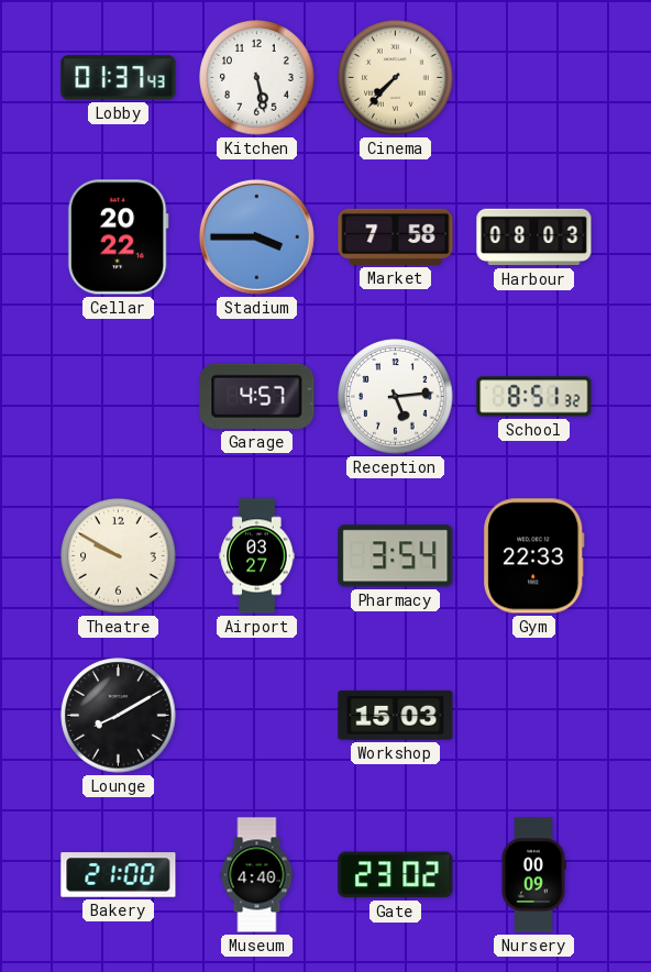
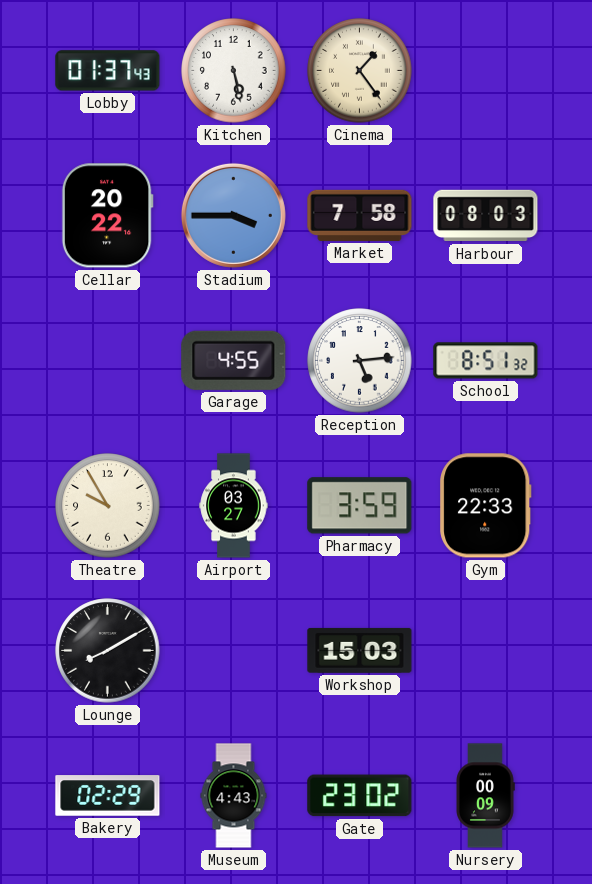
Cinema: 7:37 -> 1:24
Garage: 4:57 -> 4:55
Theatre: 9:50 -> 9:55
Pharmacy: 3:54 -> 3:59
Bakery: 21:00 -> 02:29
Museum: 4:40 -> 4:43
